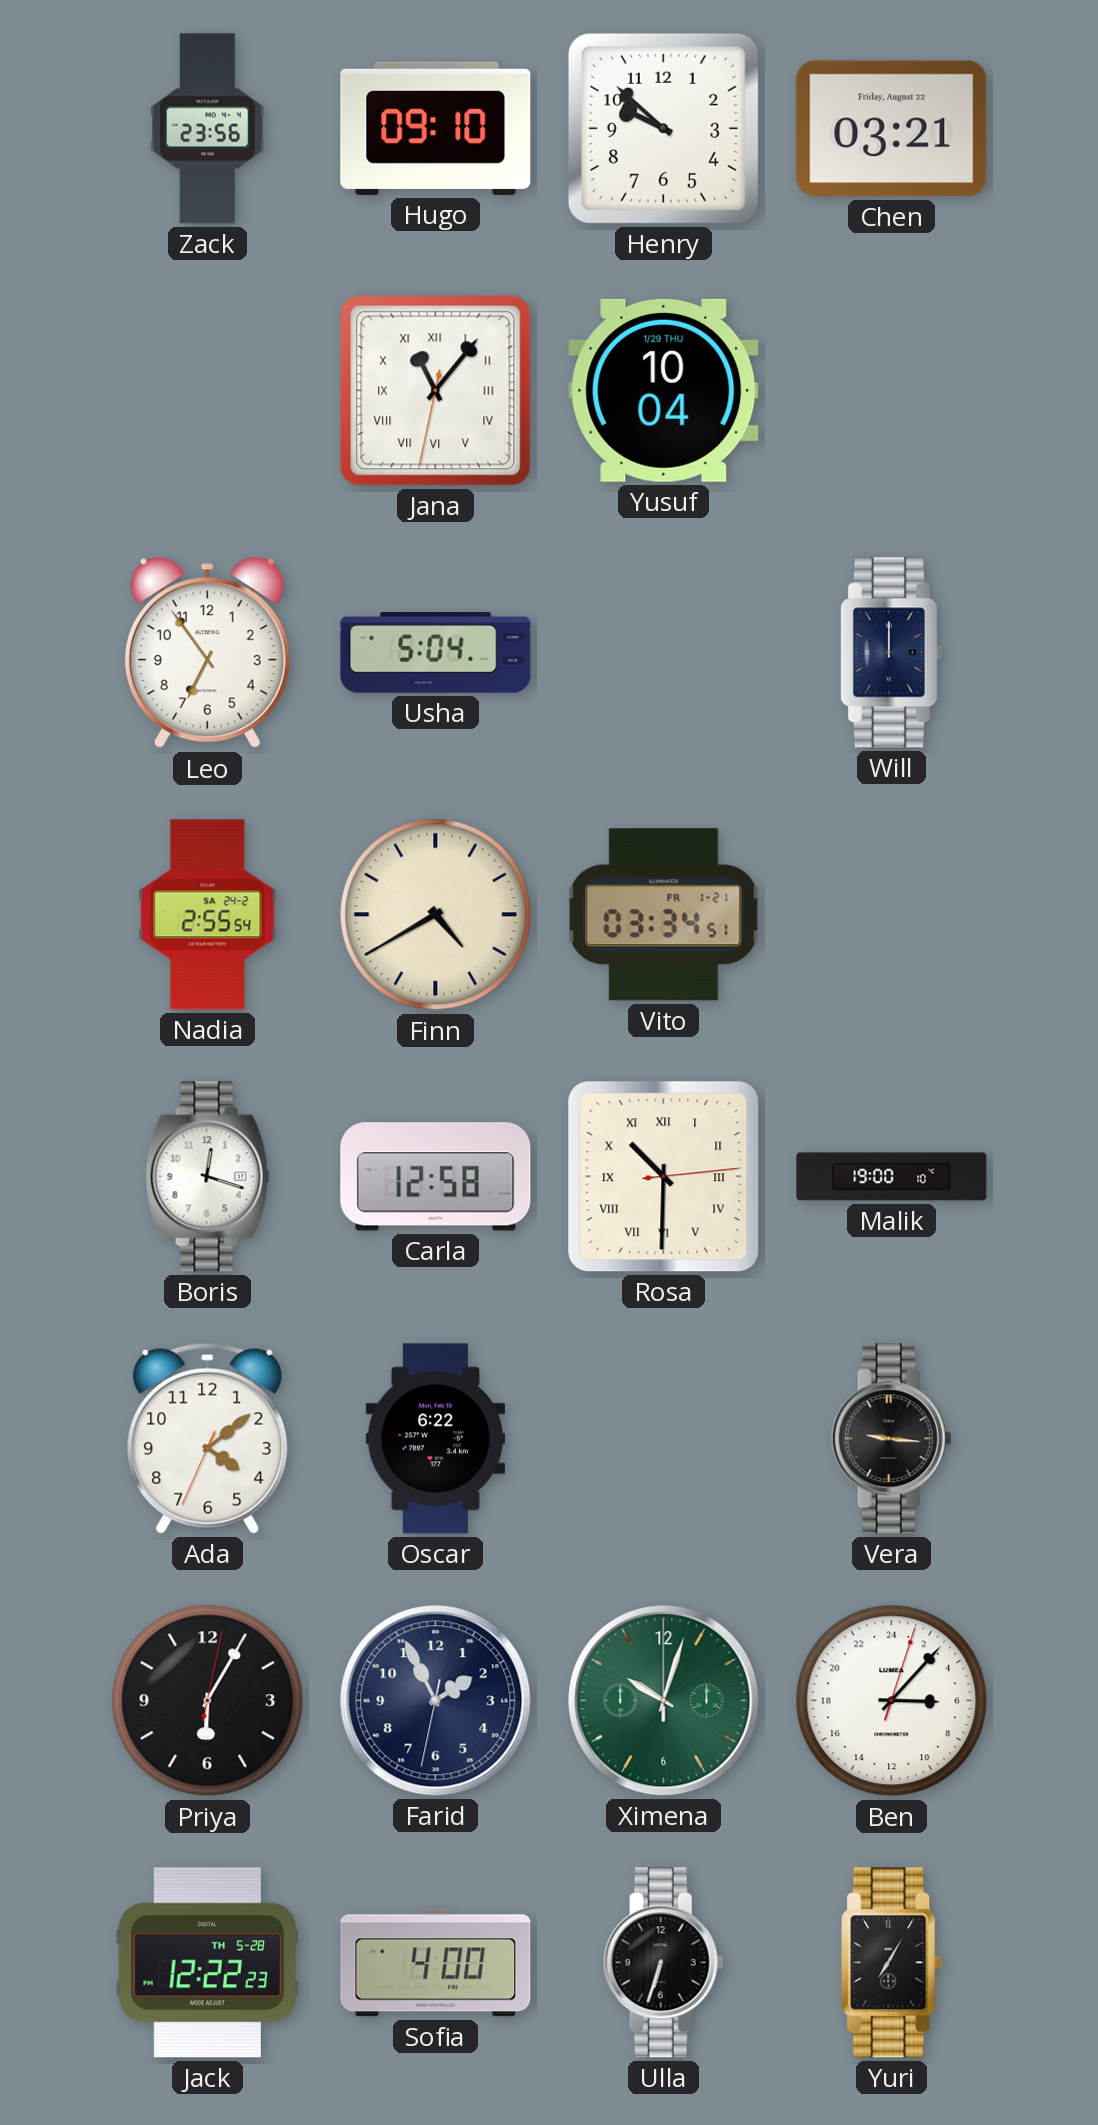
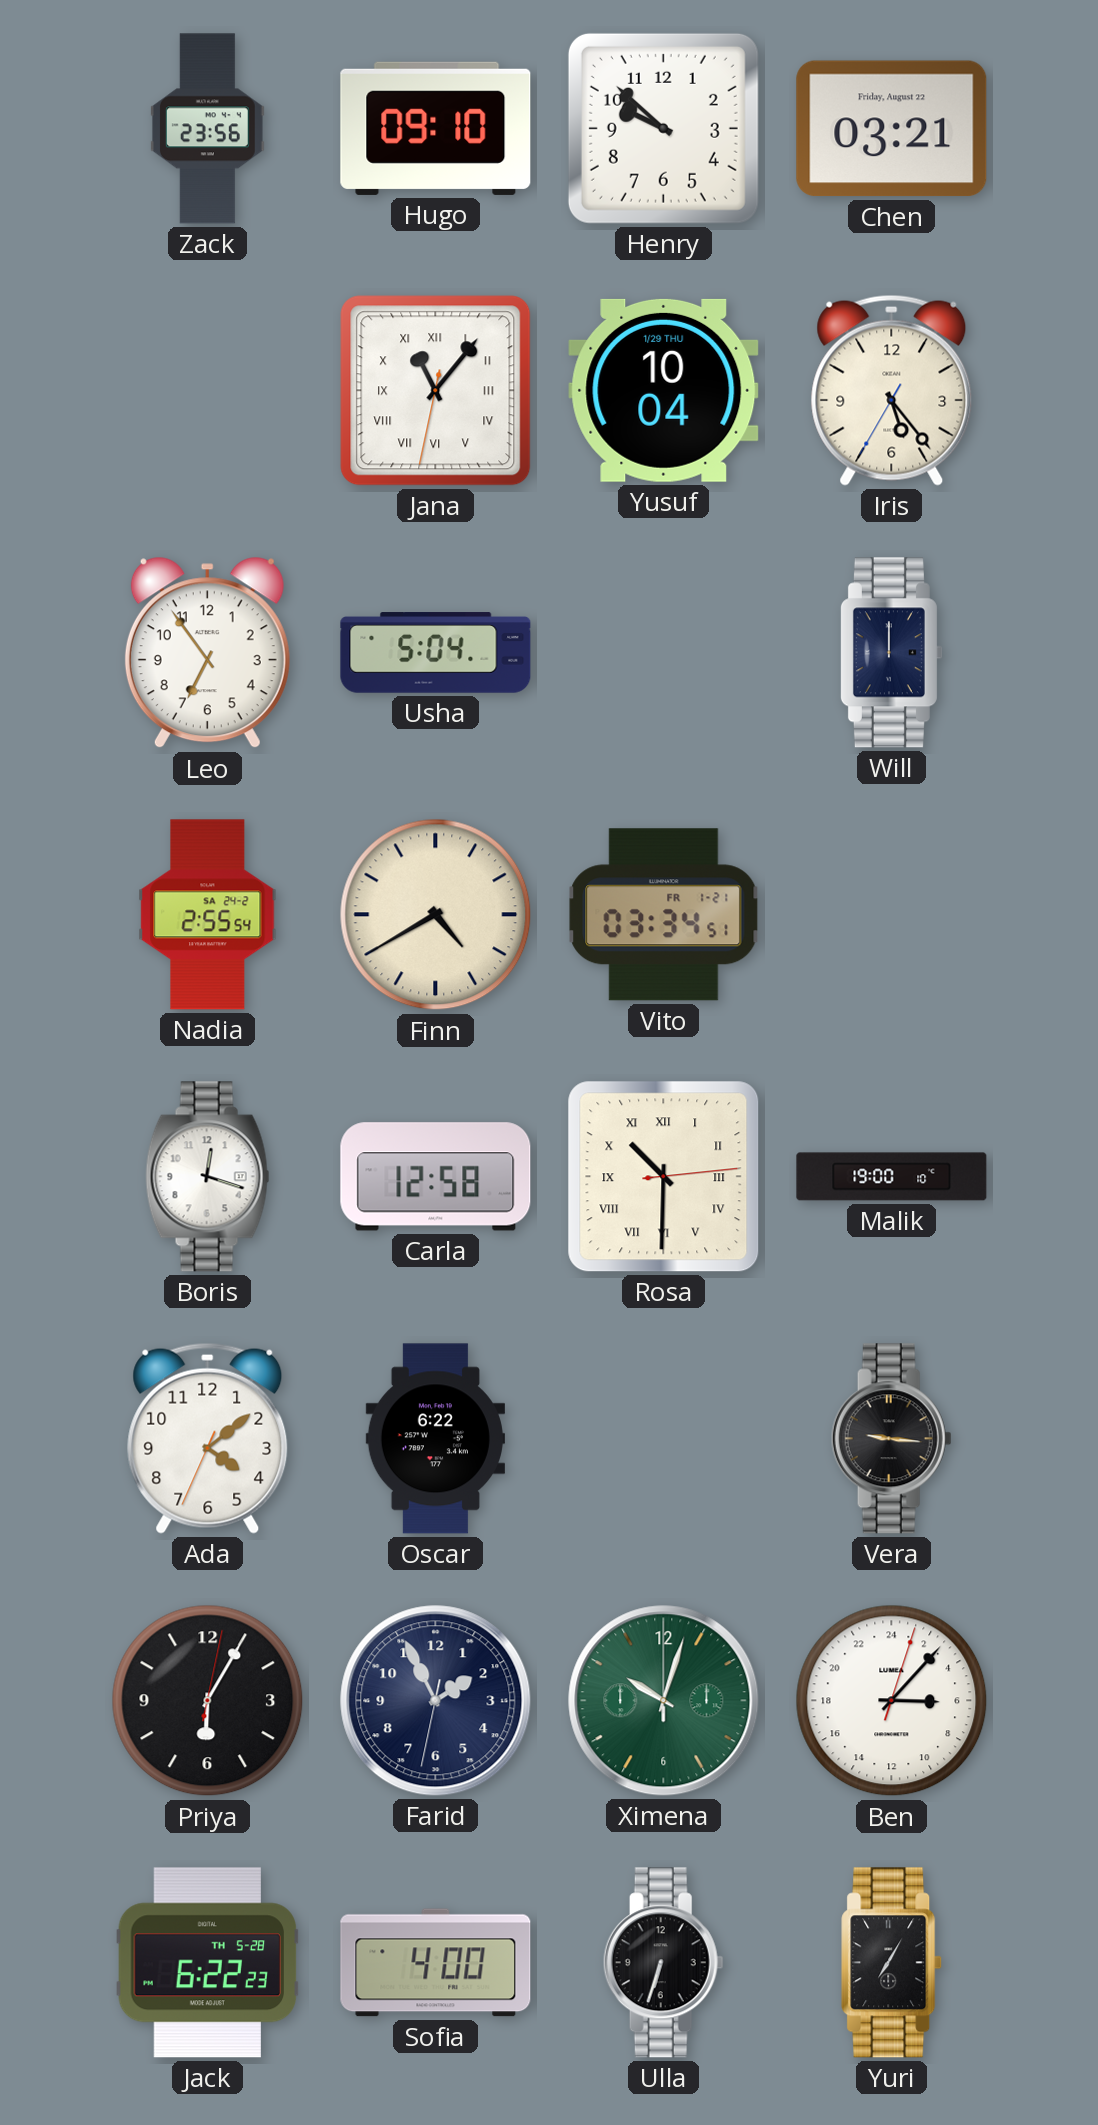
Iris: none -> 5:23
Jack: 12:22 -> 6:22
